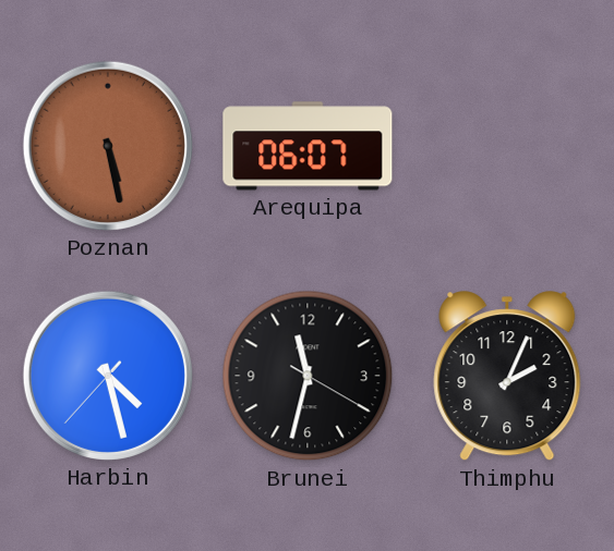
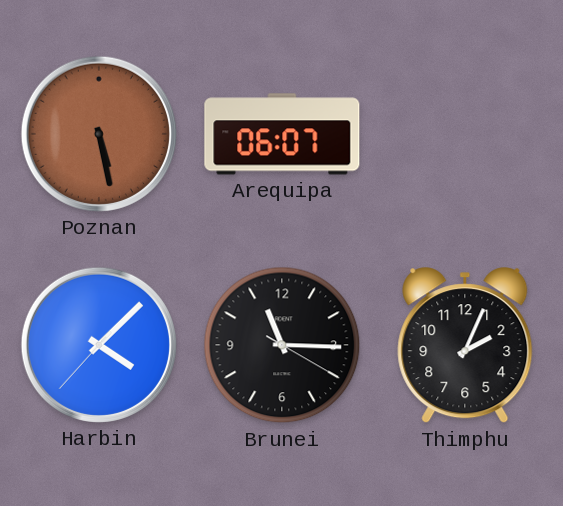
Harbin: 4:27 -> 4:07
Brunei: 11:32 -> 11:15
